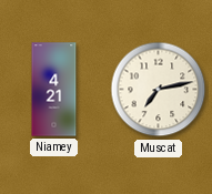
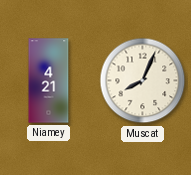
Muscat: 7:13 -> 8:04
